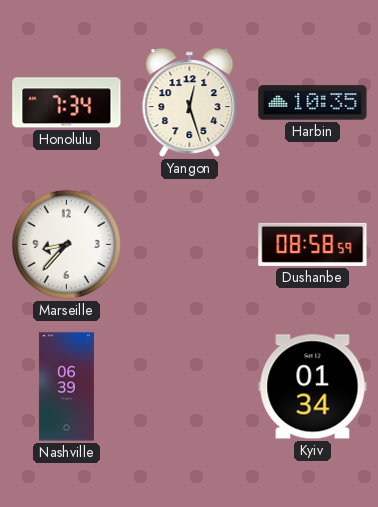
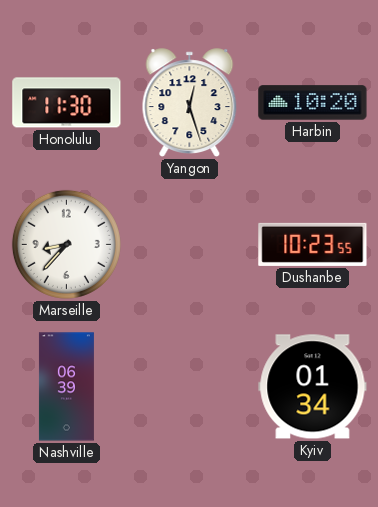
Honolulu: 7:34 -> 11:30
Harbin: 10:35 -> 10:20
Dushanbe: 08:58 -> 10:23
